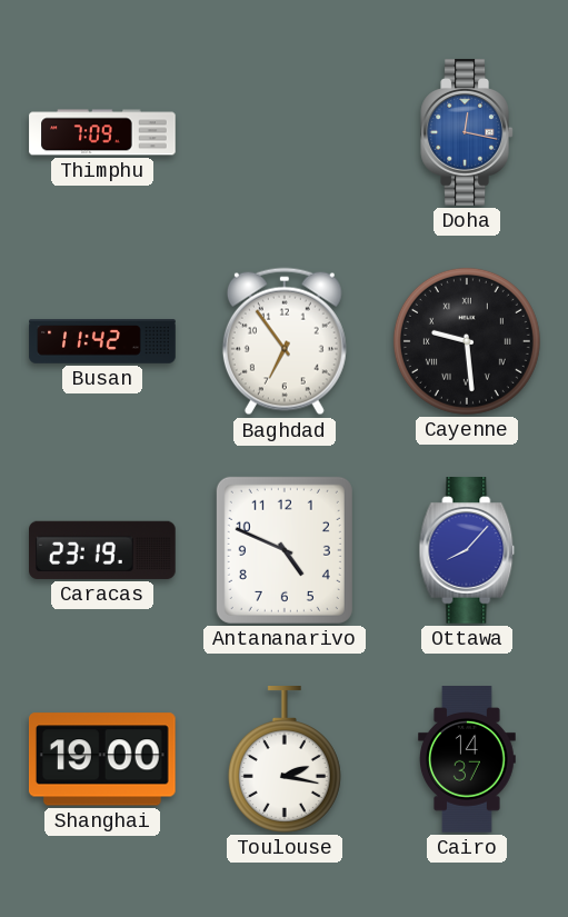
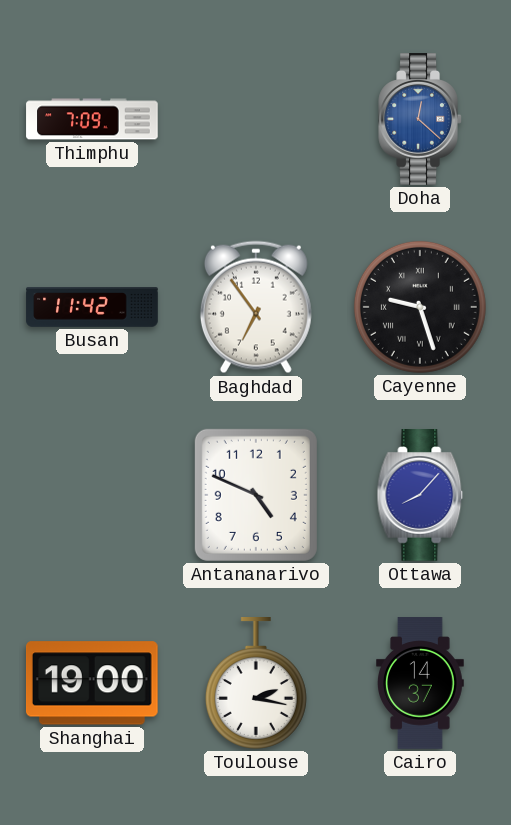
Doha: 12:17 -> 12:22
Cayenne: 9:29 -> 9:27
Caracas: 23:19 -> none
